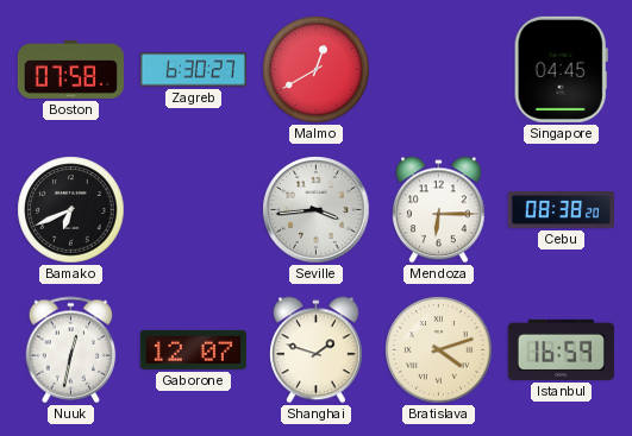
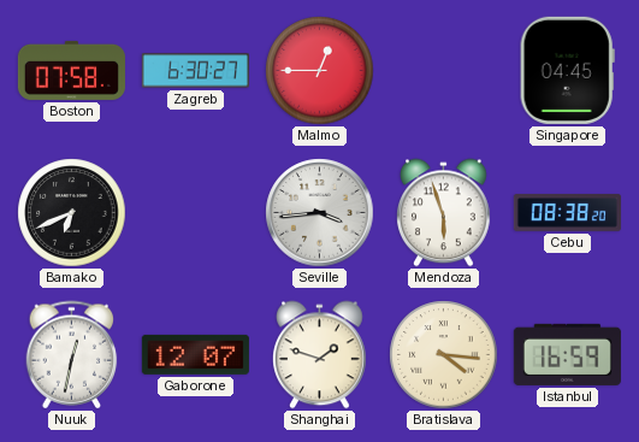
Malmo: 12:40 -> 12:45
Mendoza: 6:15 -> 5:57
Bratislava: 4:12 -> 4:16
